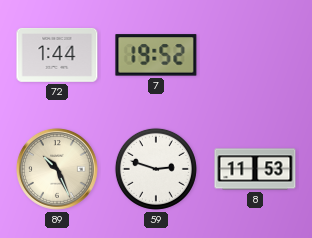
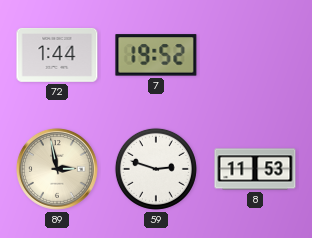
89: 10:26 -> 2:58
